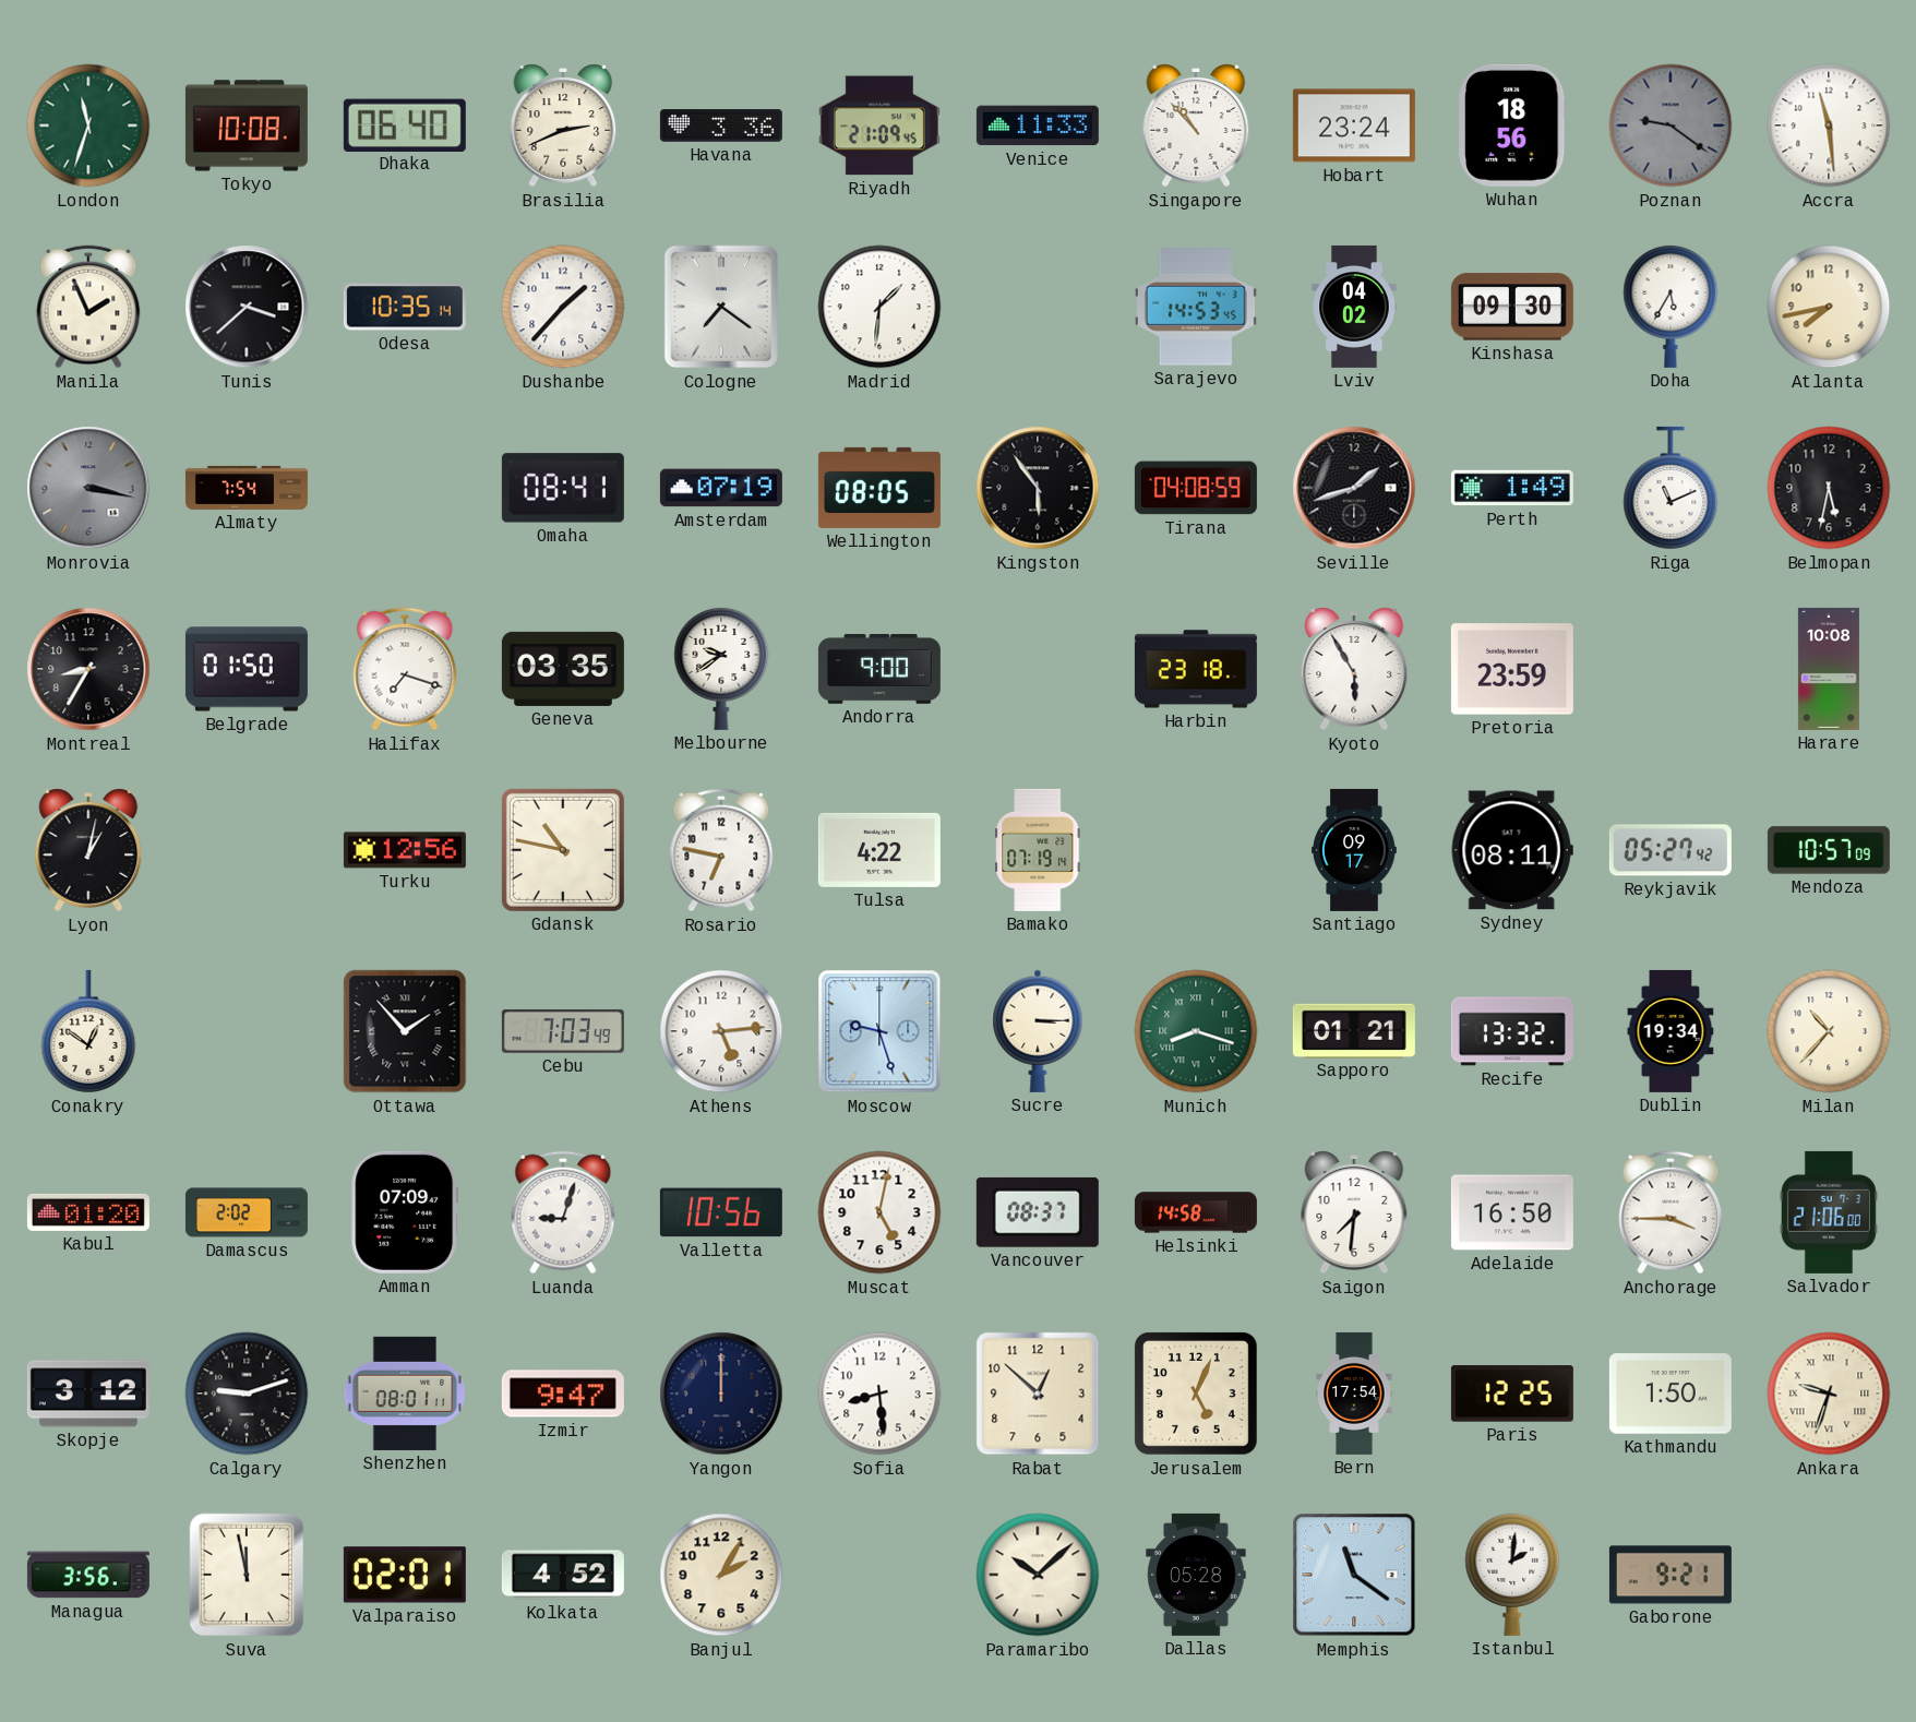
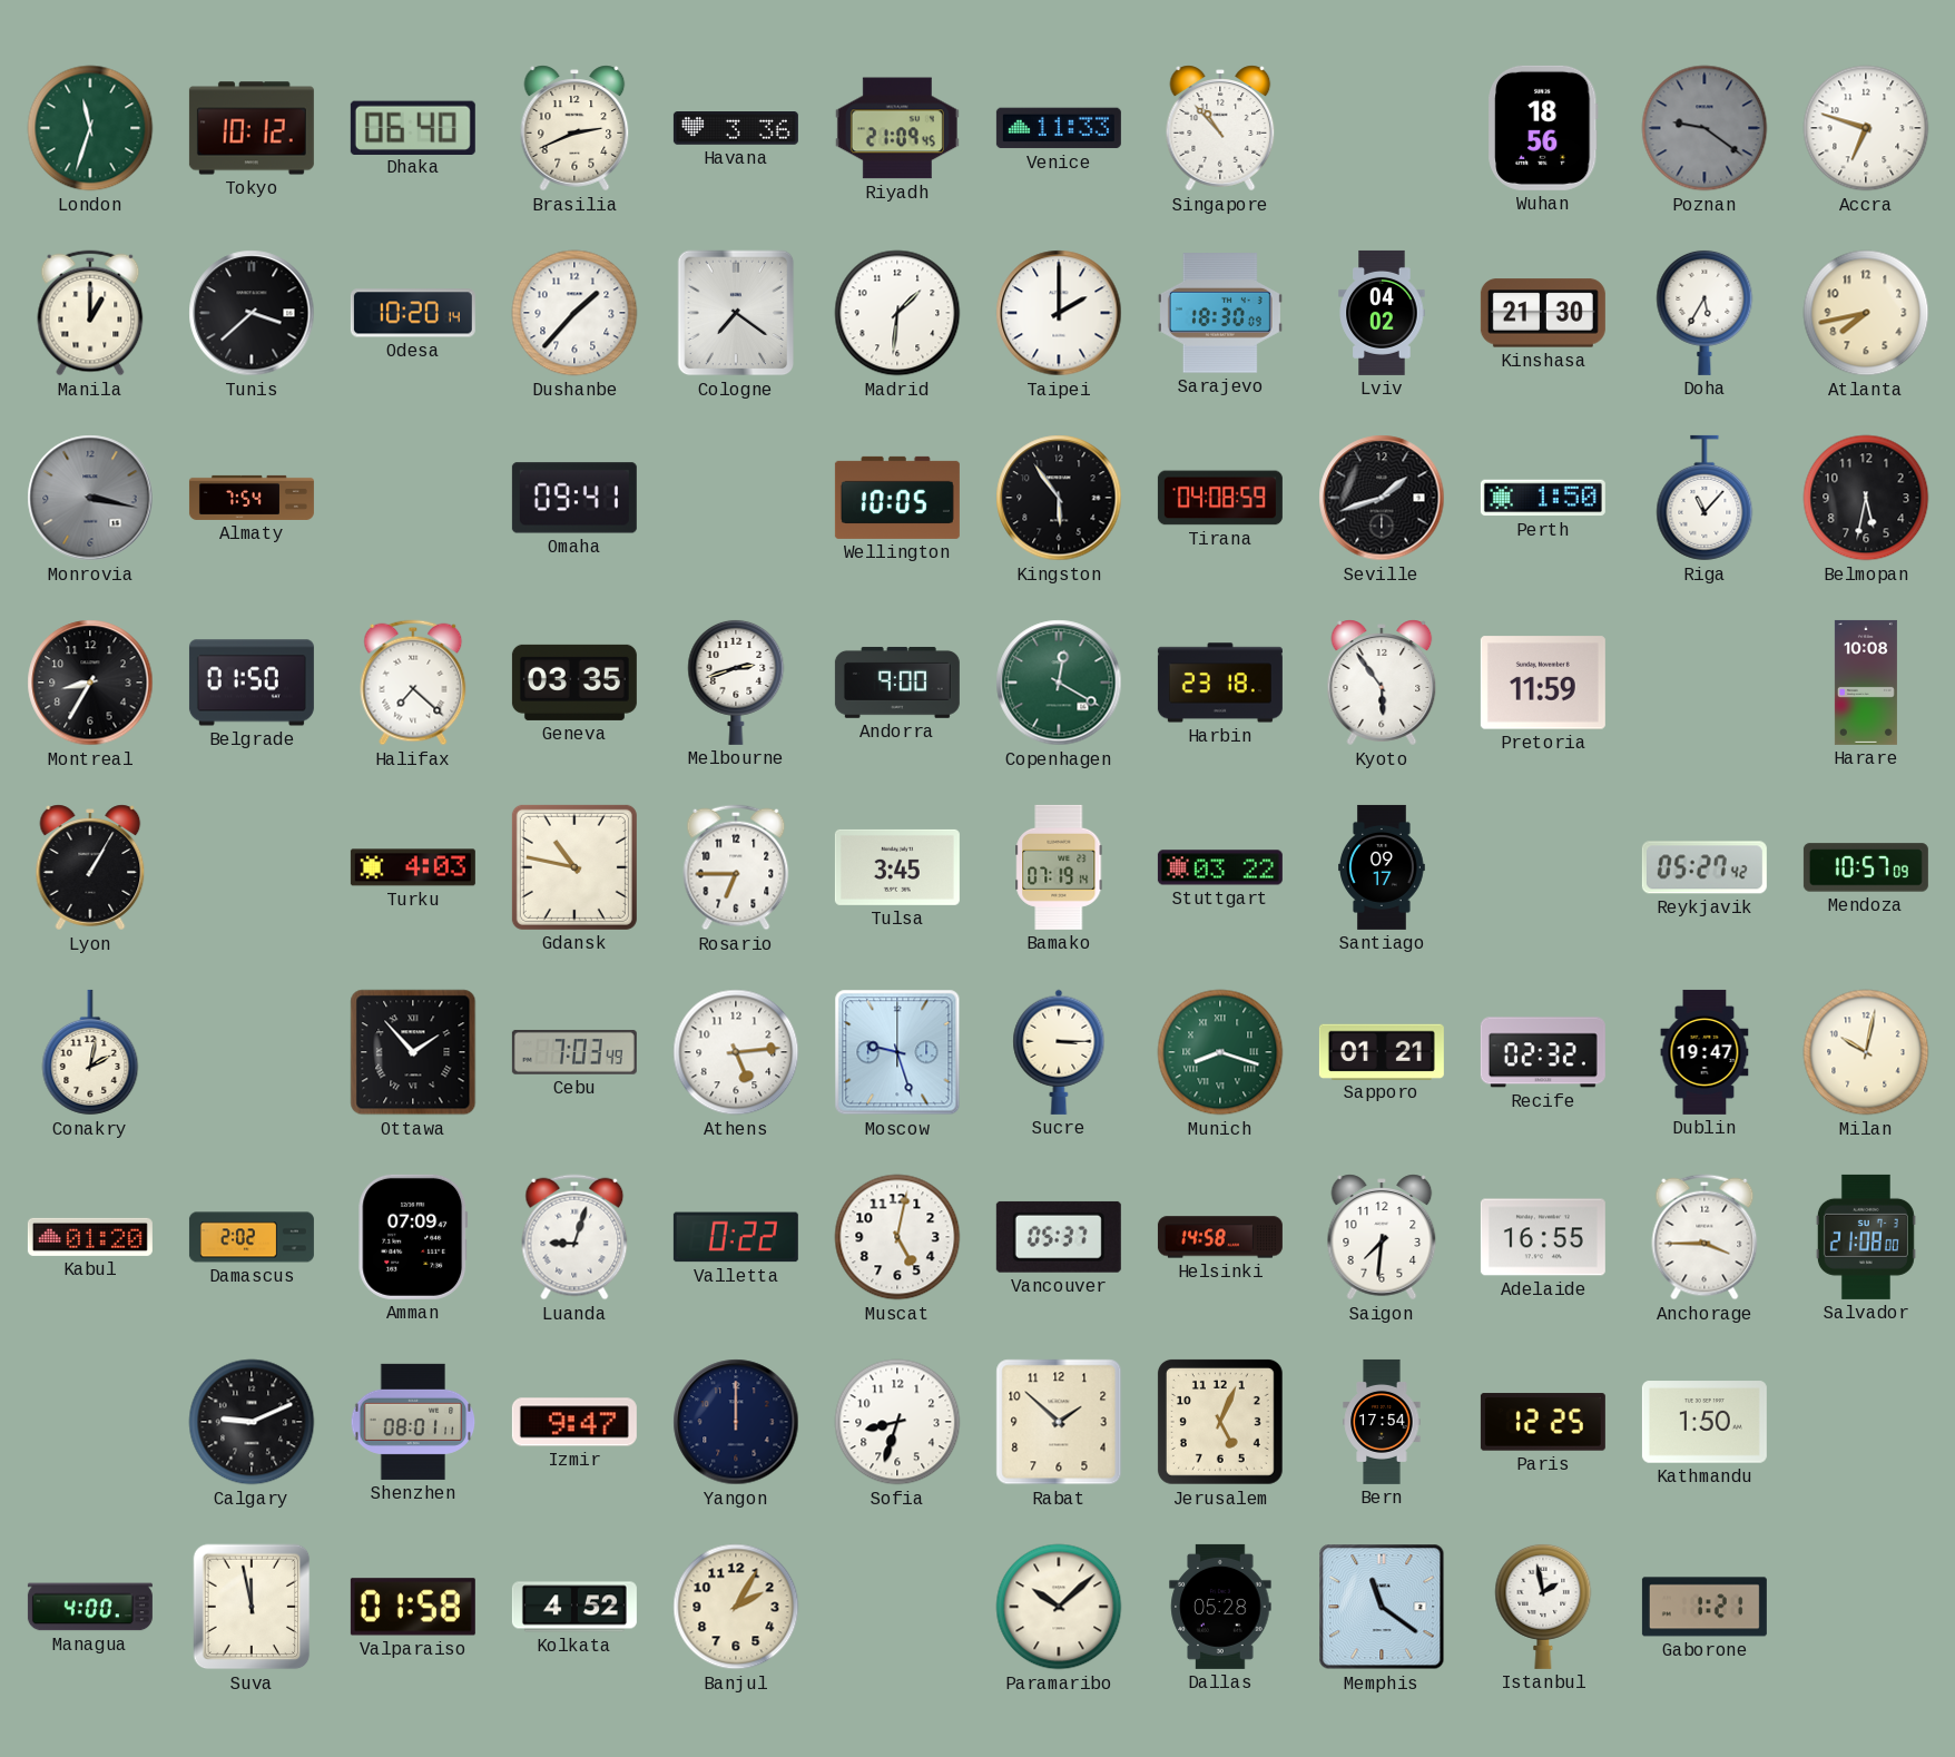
Tokyo: 10:08 -> 10:12
Hobart: 23:24 -> none
Accra: 11:29 -> 6:48
Manila: 1:56 -> 1:00
Odesa: 10:35 -> 10:20
Taipei: none -> 2:00
Sarajevo: 14:53 -> 18:30
Kinshasa: 09:30 -> 21:30
Omaha: 08:41 -> 09:41
Amsterdam: 07:19 -> none
Wellington: 08:05 -> 10:05
Perth: 1:49 -> 1:50
Riga: 11:11 -> 11:07
Halifax: 7:18 -> 7:22
Melbourne: 9:39 -> 2:42
Copenhagen: none -> 12:20
Kyoto: 5:55 -> 5:54
Pretoria: 23:59 -> 11:59
Lyon: 1:02 -> 1:05
Turku: 12:56 -> 4:03
Rosario: 6:47 -> 6:45
Tulsa: 4:22 -> 3:45
Stuttgart: none -> 03:22
Sydney: 08:11 -> none
Conakry: 12:51 -> 2:02
Recife: 13:32 -> 02:32
Dublin: 19:34 -> 19:47
Milan: 10:37 -> 10:02
Valletta: 10:56 -> 0:22
Vancouver: 08:37 -> 05:37
Adelaide: 16:50 -> 16:55
Salvador: 21:06 -> 21:08
Skopje: 3:12 -> none
Calgary: 9:12 -> 9:11
Sofia: 8:29 -> 8:33
Rabat: 12:52 -> 1:52
Ankara: 9:33 -> none
Managua: 3:56 -> 4:00
Valparaiso: 02:01 -> 01:58
Istanbul: 2:01 -> 1:58
Gaborone: 9:21 -> 1:21
